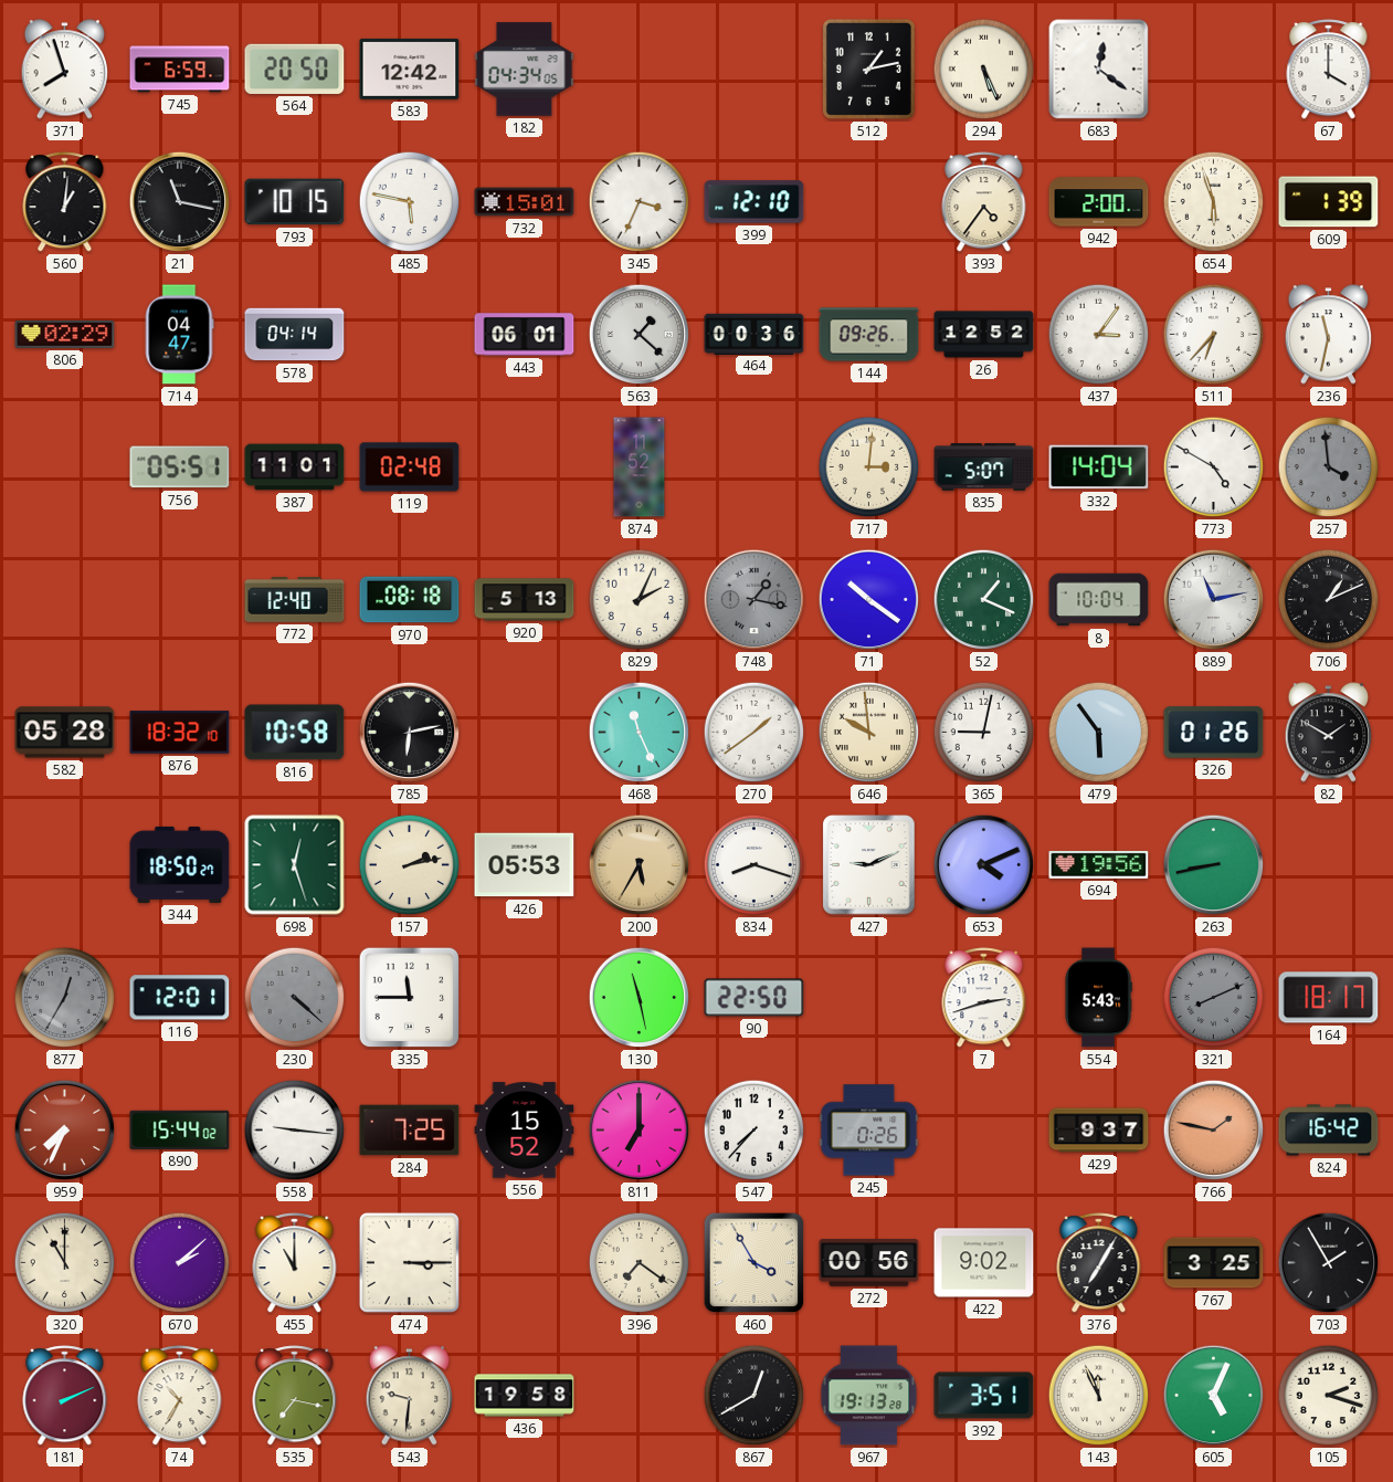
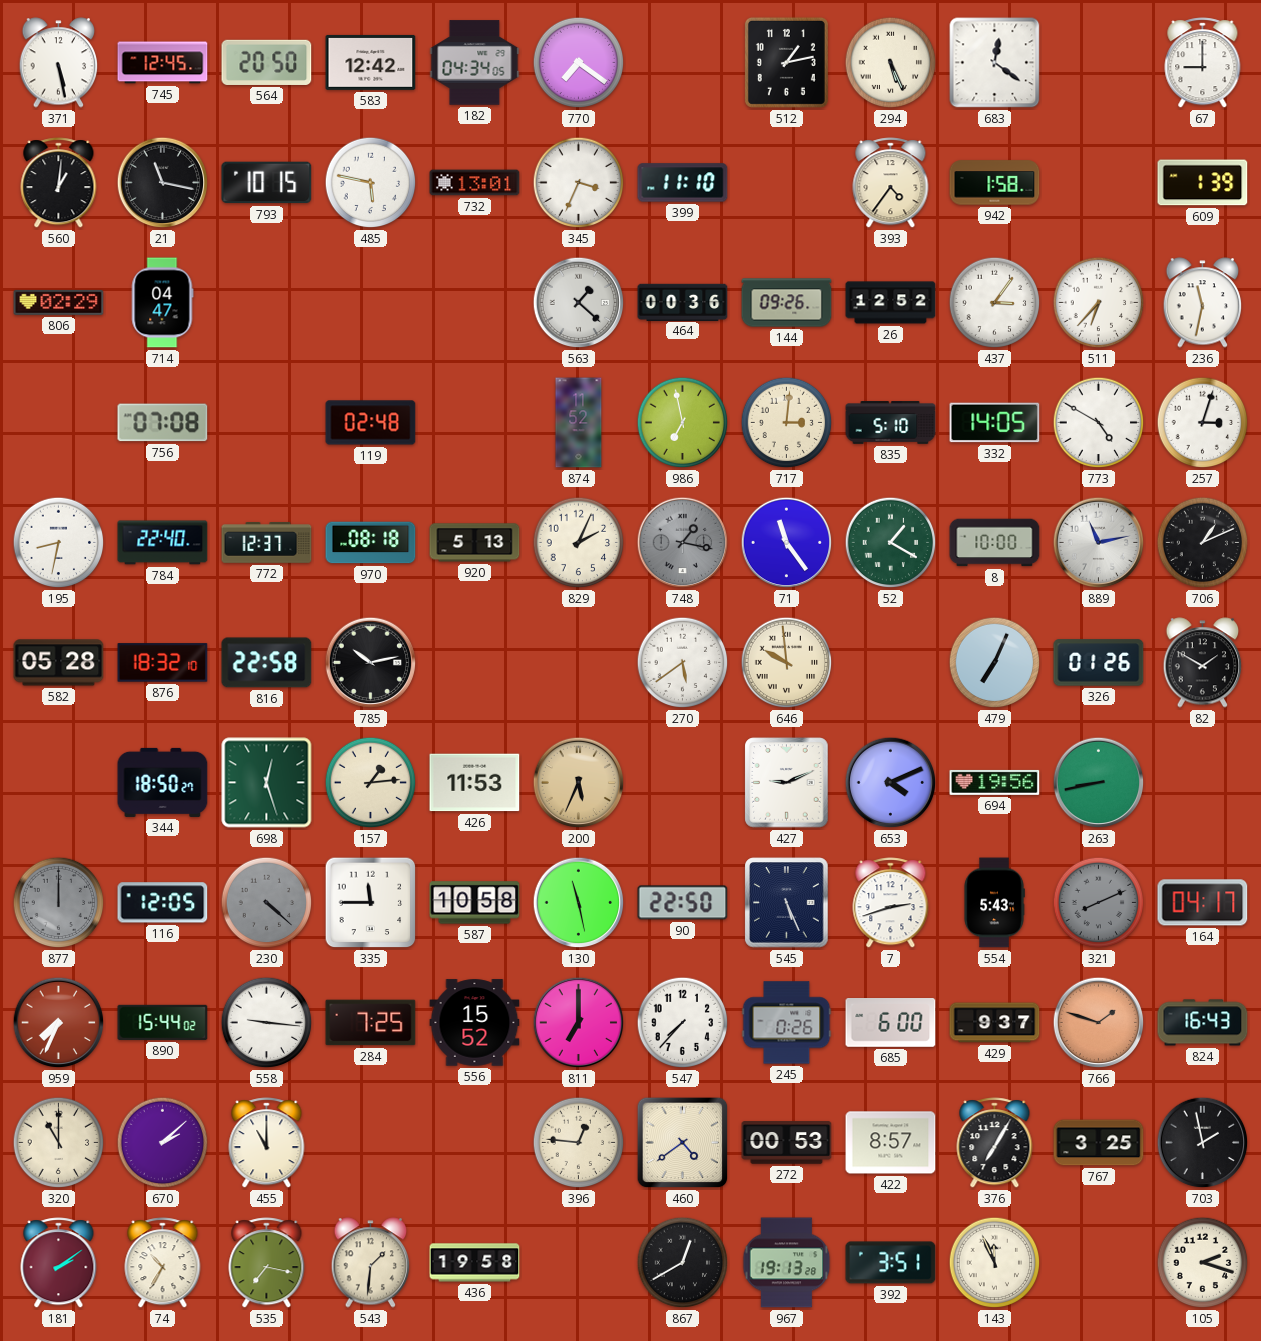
371: 7:57 -> 5:28
745: 6:59 -> 12:45
770: none -> 7:21
67: 4:00 -> 9:00
732: 15:01 -> 13:01
399: 12:10 -> 11:10
942: 2:00 -> 1:58
654: 5:57 -> none
578: 04:14 -> none
443: 06:01 -> none
756: 05:51 -> 07:08
387: 11:01 -> none
986: none -> 6:58
835: 5:07 -> 5:10
332: 14:04 -> 14:05
257: 3:59 -> 3:03
257 dial: grey -> white
195: none -> 8:32
784: none -> 22:40
772: 12:40 -> 12:37
71: 10:21 -> 11:24
52: 1:19 -> 1:20
8: 10:04 -> 10:00
816: 10:58 -> 22:58
785: 6:13 -> 10:13
468: 11:26 -> none
270: 1:39 -> 5:39
365: 9:02 -> none
479: 5:54 -> 7:04
157: 2:13 -> 1:14
426: 05:53 -> 11:53
200: 5:35 -> 5:34
834: 8:18 -> none
877: 12:35 -> 12:00
116: 12:01 -> 12:05
587: none -> 10:58
545: none -> 5:26
164: 18:17 -> 04:17
685: none -> 6:00
766: 1:47 -> 1:48
824: 16:42 -> 16:43
474: 3:15 -> none
396: 7:21 -> 12:46
460: 3:55 -> 4:39
272: 00:56 -> 00:53
422: 9:02 -> 8:57
703: 1:55 -> 1:58
181: 2:11 -> 2:09
543: 9:31 -> 1:31
605: 5:04 -> none
